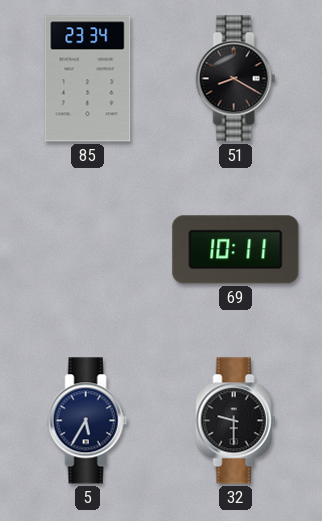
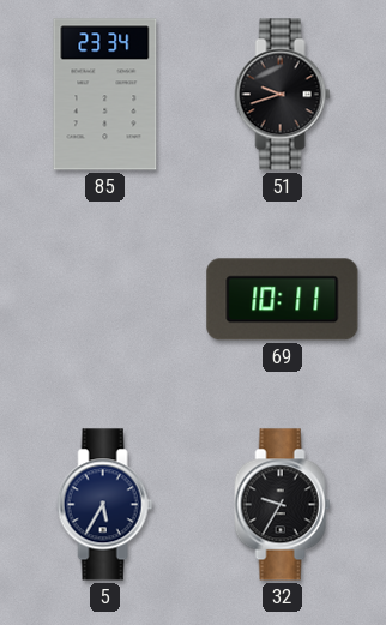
51: 8:20 -> 9:42
32: 9:30 -> 9:35
